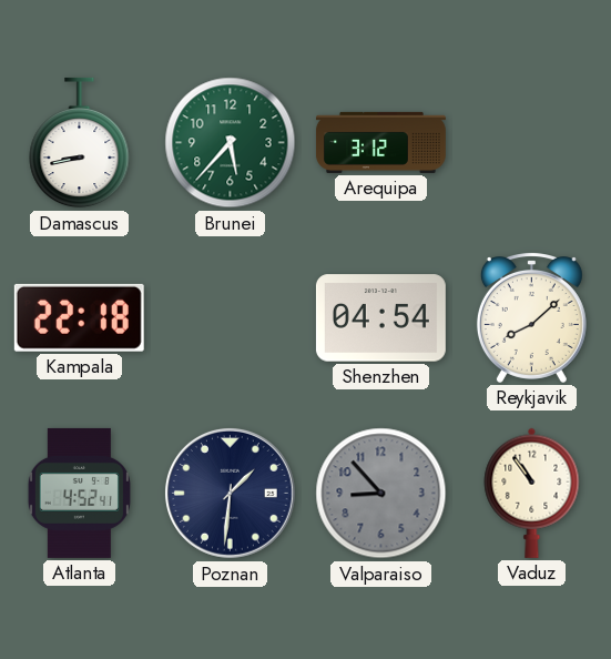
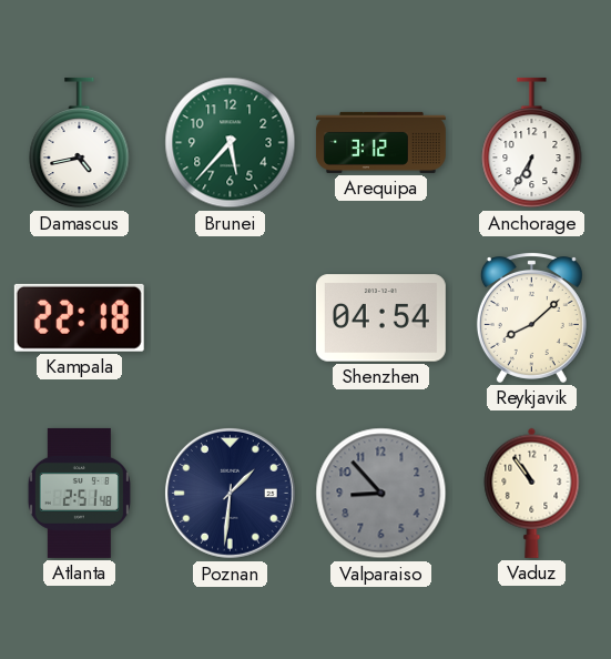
Damascus: 8:43 -> 4:43
Anchorage: none -> 6:35
Atlanta: 4:52 -> 2:51
